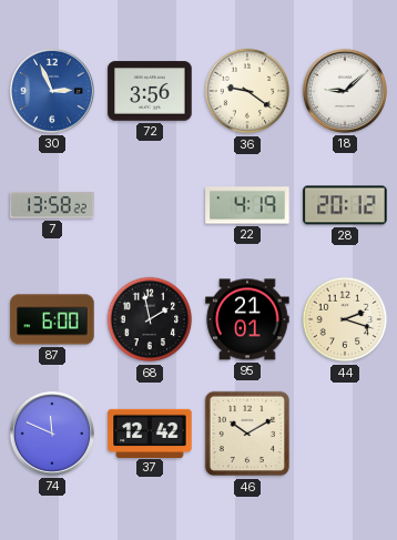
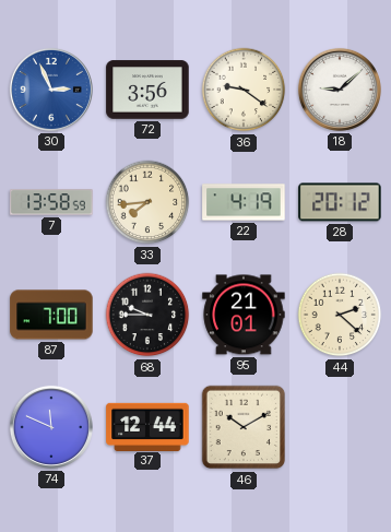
7: 13:58:22 -> 13:58:59
33: none -> 7:44
87: 6:00 -> 7:00
68: 1:58 -> 9:45
44: 2:18 -> 2:22
37: 12:42 -> 12:44
